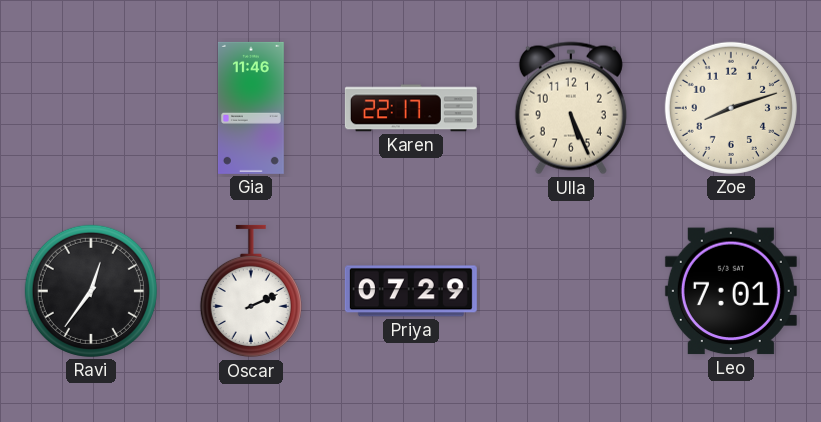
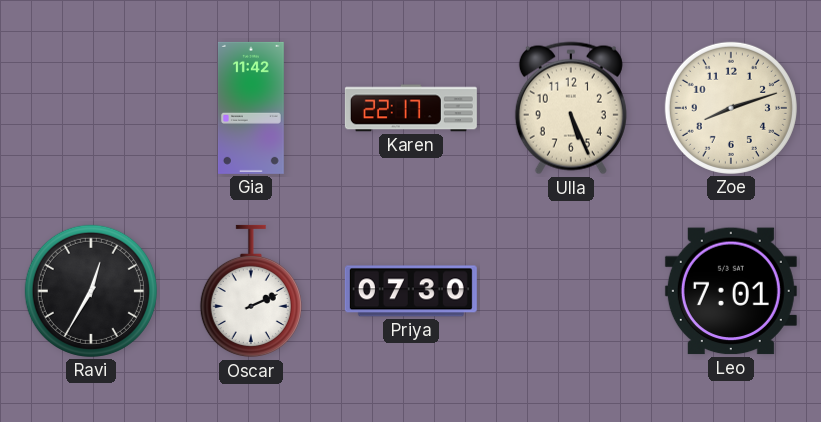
Gia: 11:46 -> 11:42
Ravi: 12:36 -> 12:35
Priya: 07:29 -> 07:30
